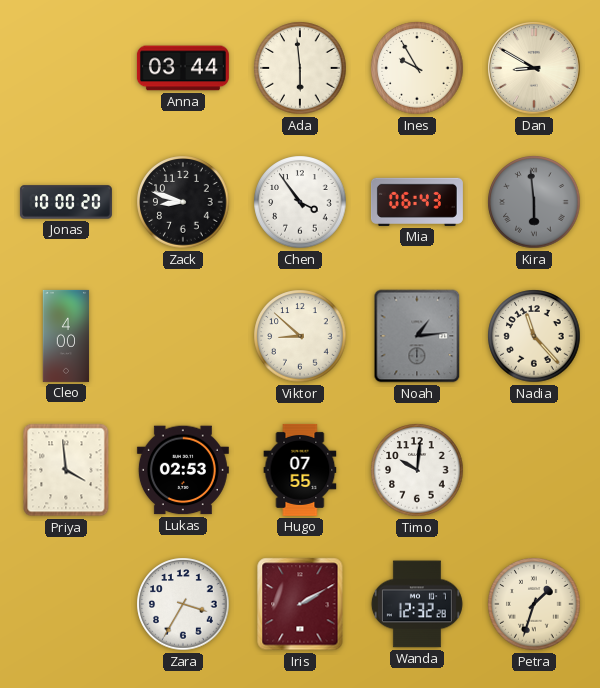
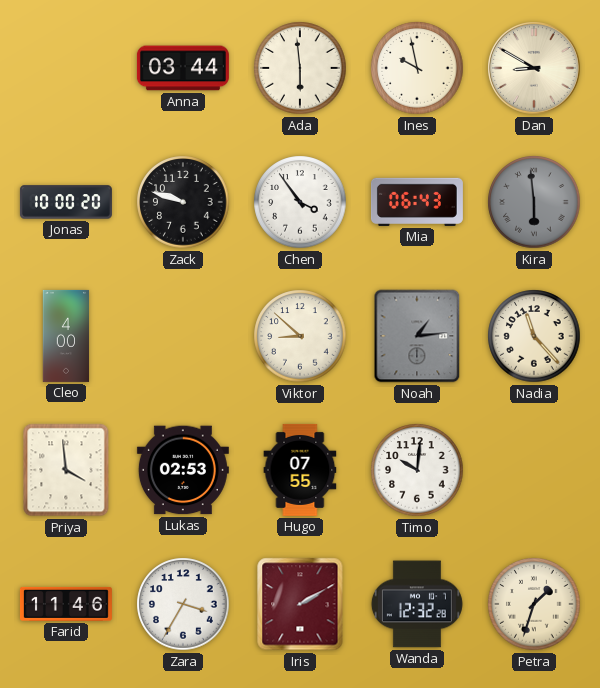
Ines: 9:55 -> 9:58
Zack: 8:48 -> 9:48
Farid: none -> 11:46
